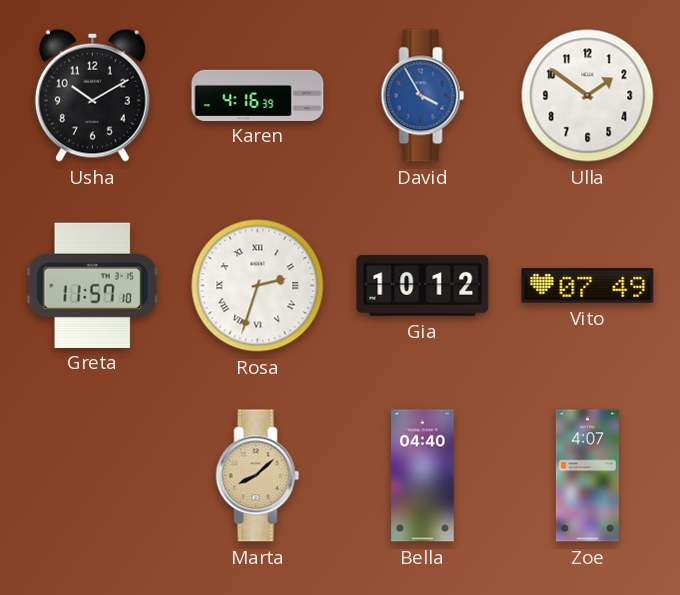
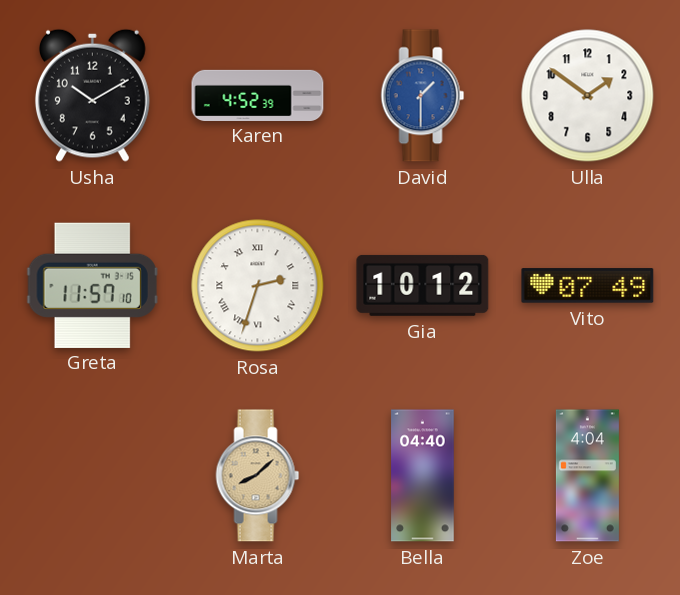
Karen: 4:16 -> 4:52
David: 3:55 -> 1:30
Zoe: 4:07 -> 4:04
